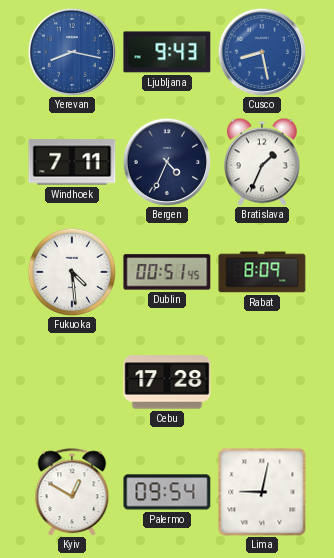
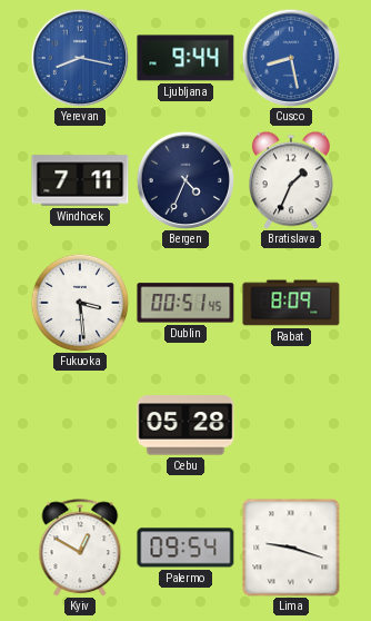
Ljubljana: 9:43 -> 9:44
Fukuoka: 4:29 -> 3:29
Cebu: 17:28 -> 05:28
Lima: 9:02 -> 9:18
